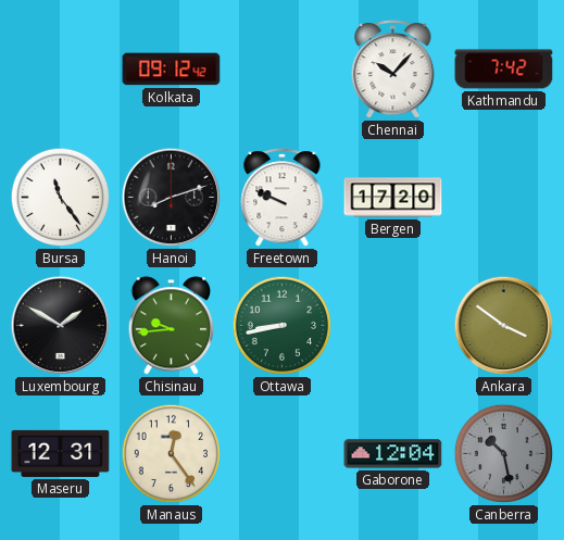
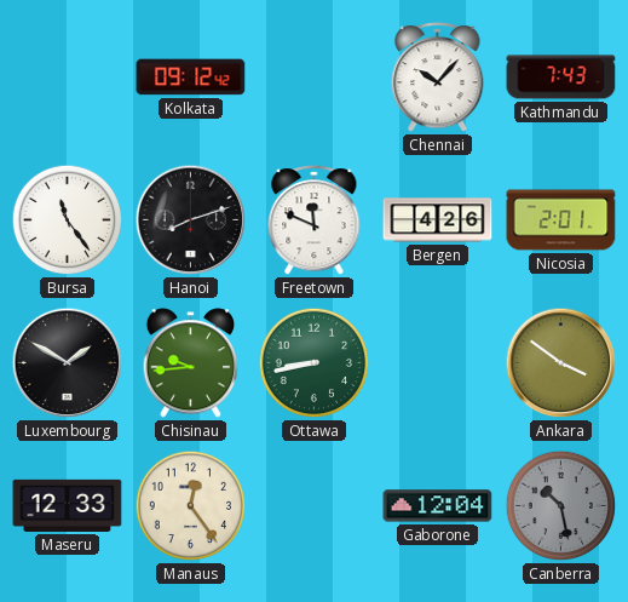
Kathmandu: 7:42 -> 7:43
Freetown: 9:49 -> 11:49
Bergen: 17:20 -> 4:26
Nicosia: none -> 2:01
Maseru: 12:31 -> 12:33
